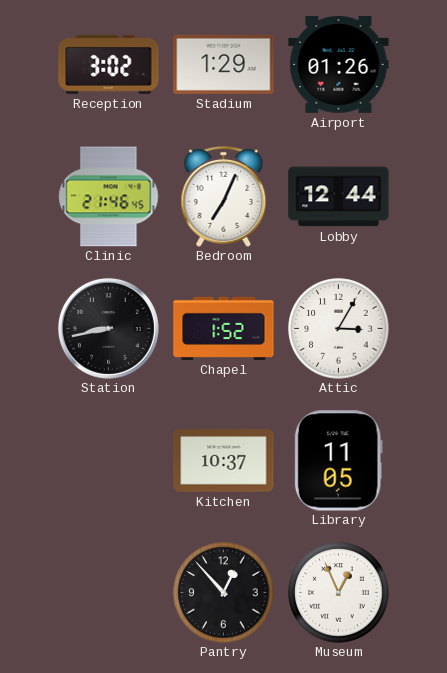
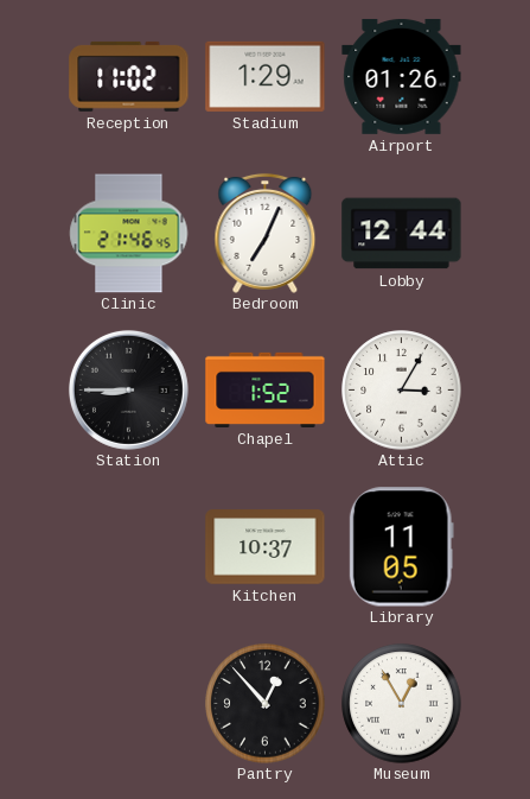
Reception: 3:02 -> 11:02
Station: 8:43 -> 8:45
Museum: 12:56 -> 12:55
